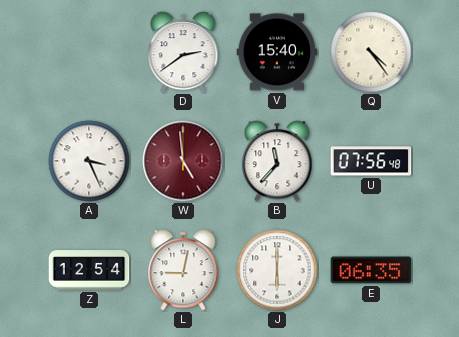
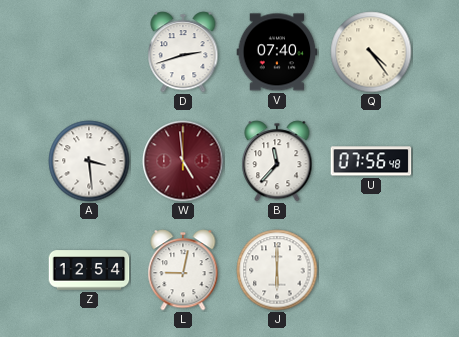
D: 2:39 -> 2:42
V: 15:40 -> 07:40
A: 3:26 -> 3:29
E: 06:35 -> none
